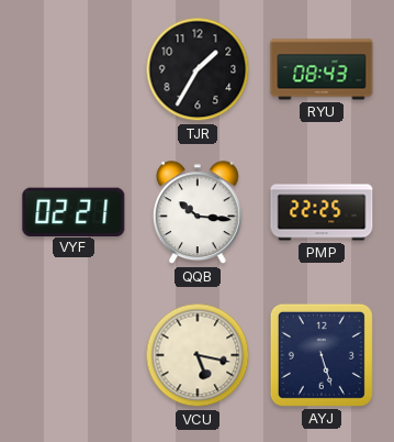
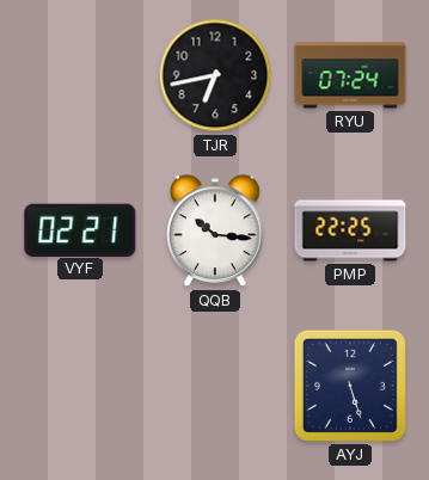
TJR: 1:35 -> 6:43
RYU: 08:43 -> 07:24
VCU: 5:17 -> none
